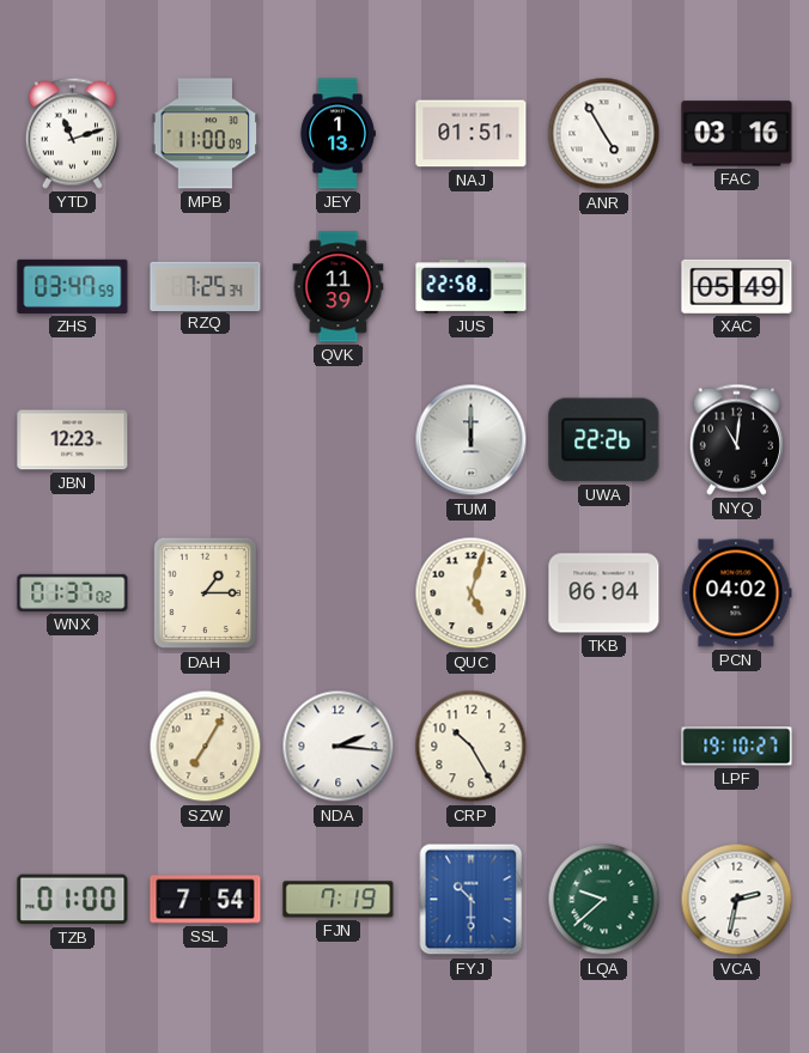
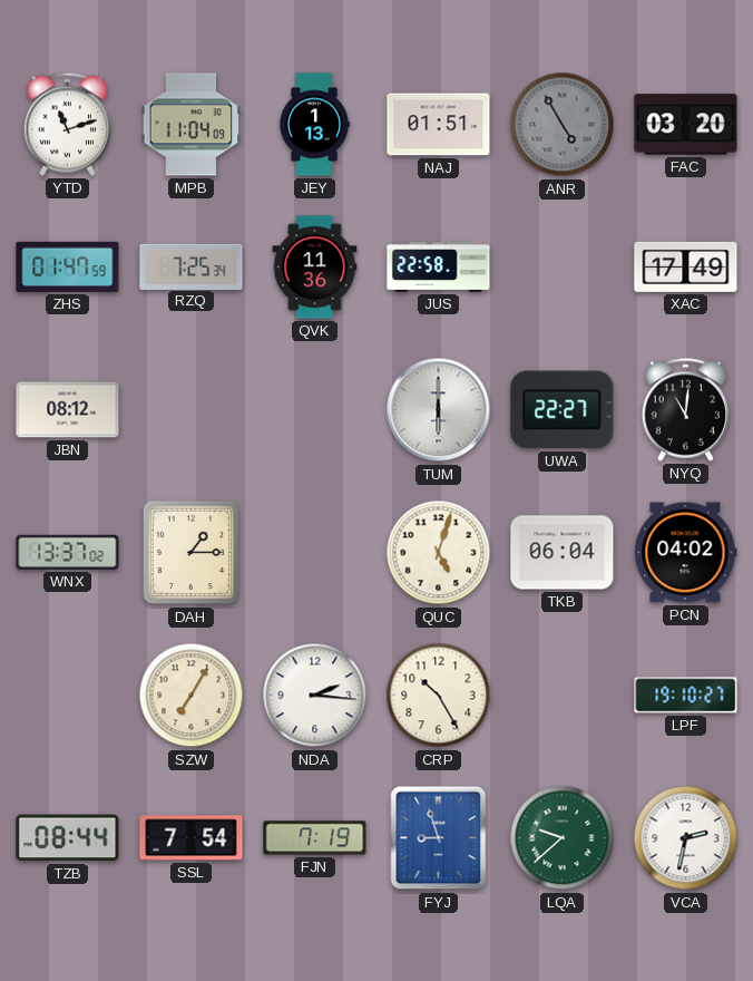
MPB: 11:00 -> 11:04
ANR dial: white -> grey
FAC: 03:16 -> 03:20
ZHS: 03:47 -> 01:47
QVK: 11:39 -> 11:36
XAC: 05:49 -> 17:49
JBN: 12:23 -> 08:12
TUM: 12:00 -> 6:00
UWA: 22:26 -> 22:27
WNX: 01:37 -> 13:37
TZB: 01:00 -> 08:44
FYJ: 10:30 -> 8:57
